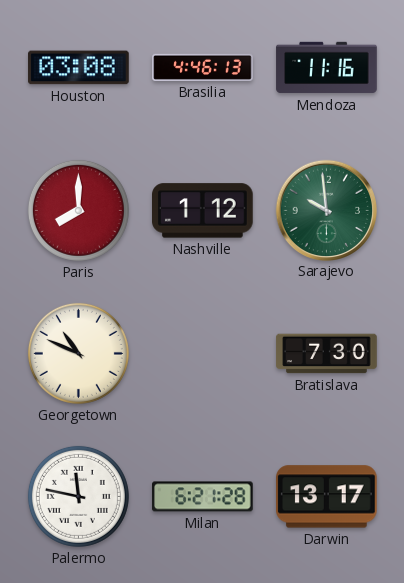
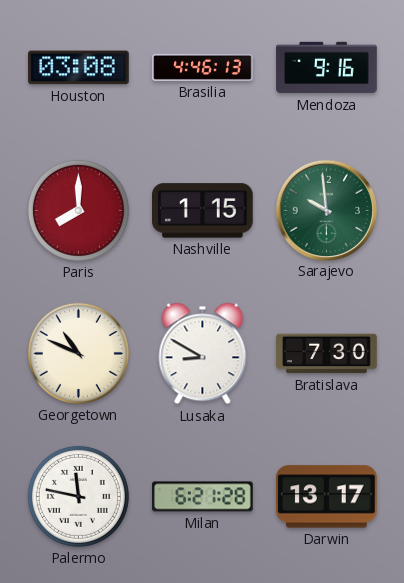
Mendoza: 11:16 -> 9:16
Nashville: 1:12 -> 1:15
Lusaka: none -> 8:50
